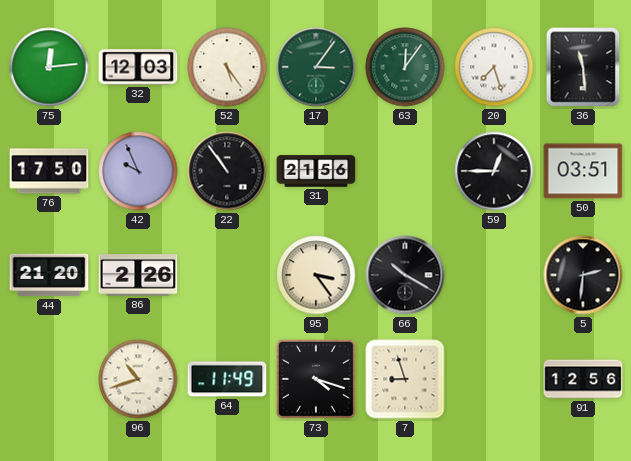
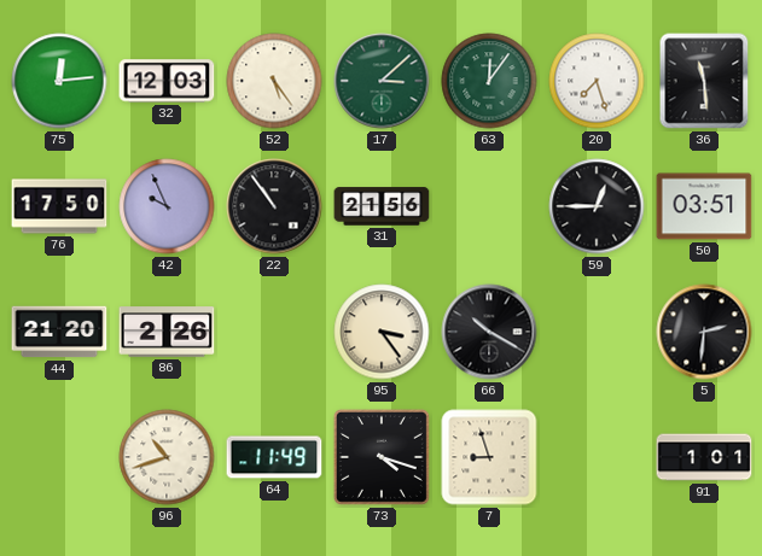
17: 3:06 -> 3:08
91: 12:56 -> 1:01
